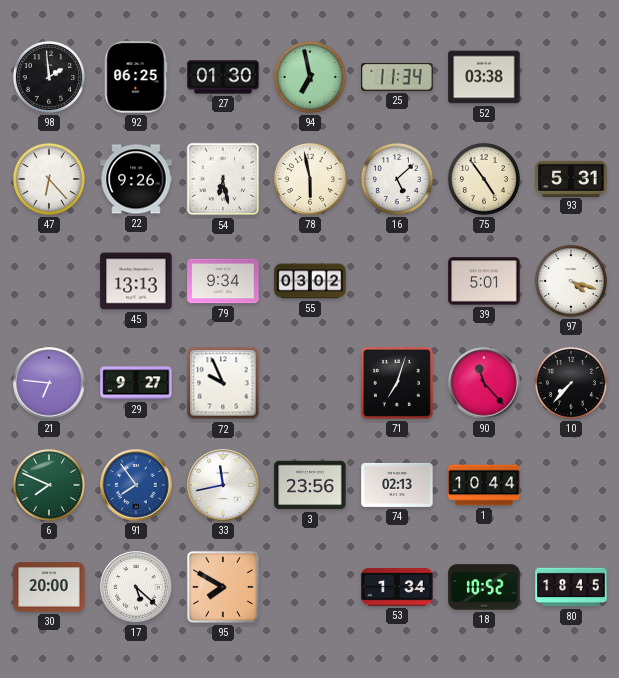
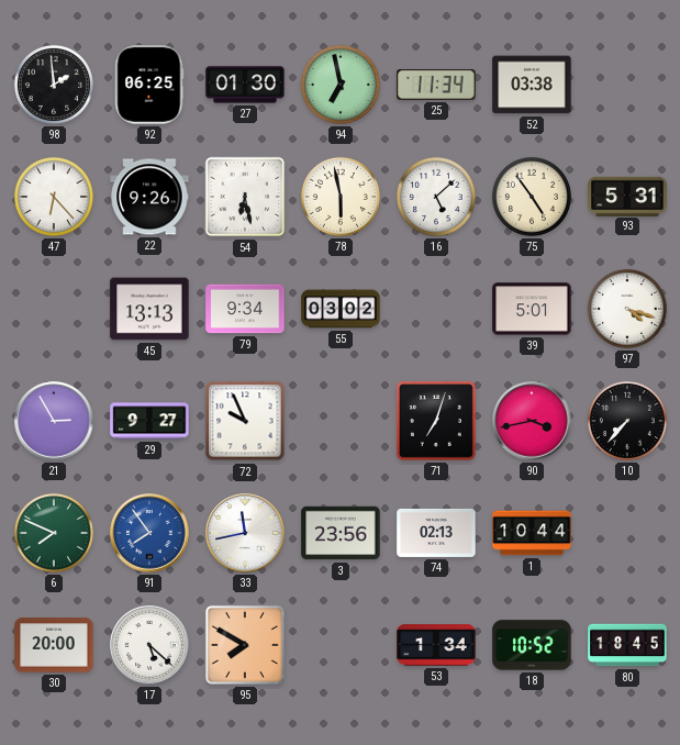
21: 6:46 -> 2:55
90: 11:23 -> 3:43
